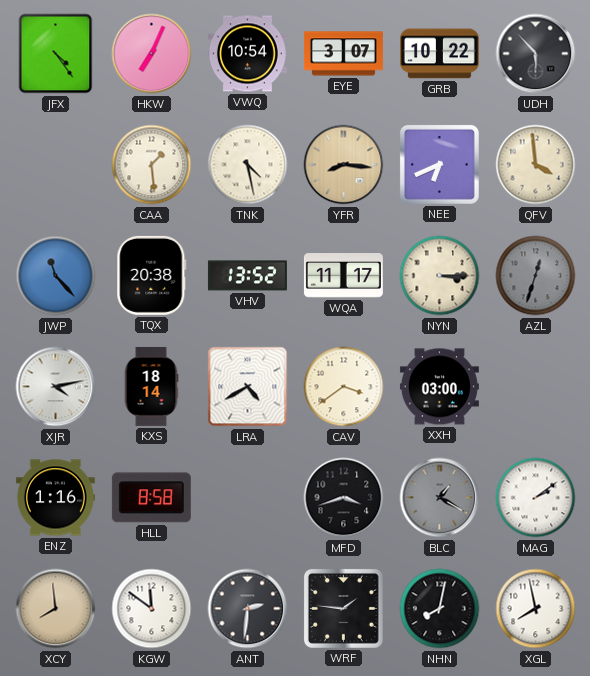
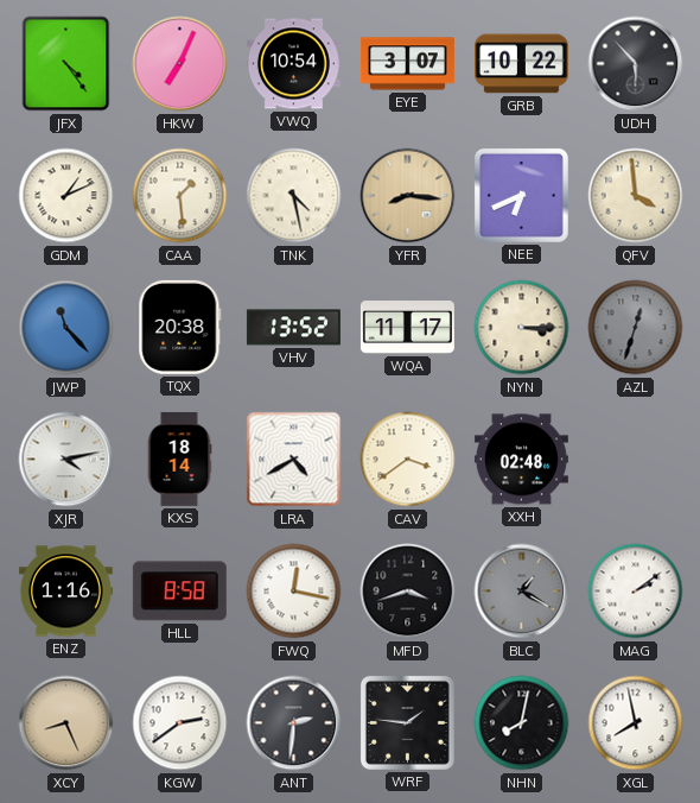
GDM: none -> 1:11
XXH: 03:00 -> 02:48
FWQ: none -> 12:17
XCY: 7:59 -> 8:26
KGW: 11:51 -> 2:39
